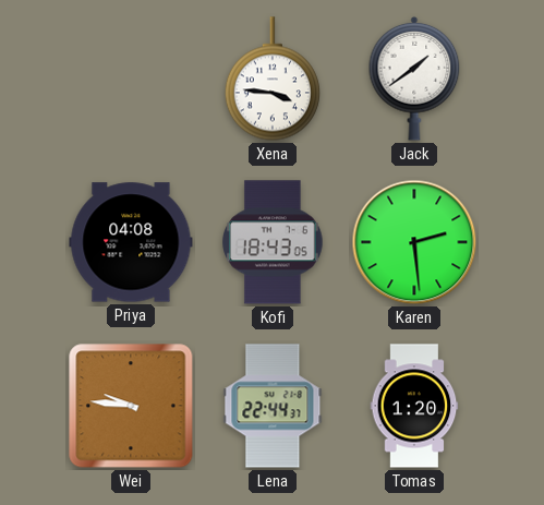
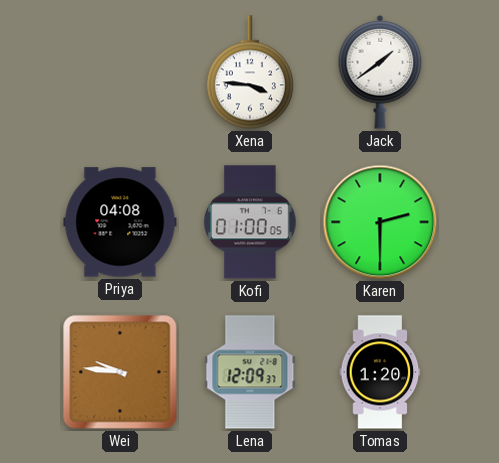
Kofi: 18:43 -> 01:00
Karen: 2:29 -> 2:30
Lena: 22:44 -> 12:09
